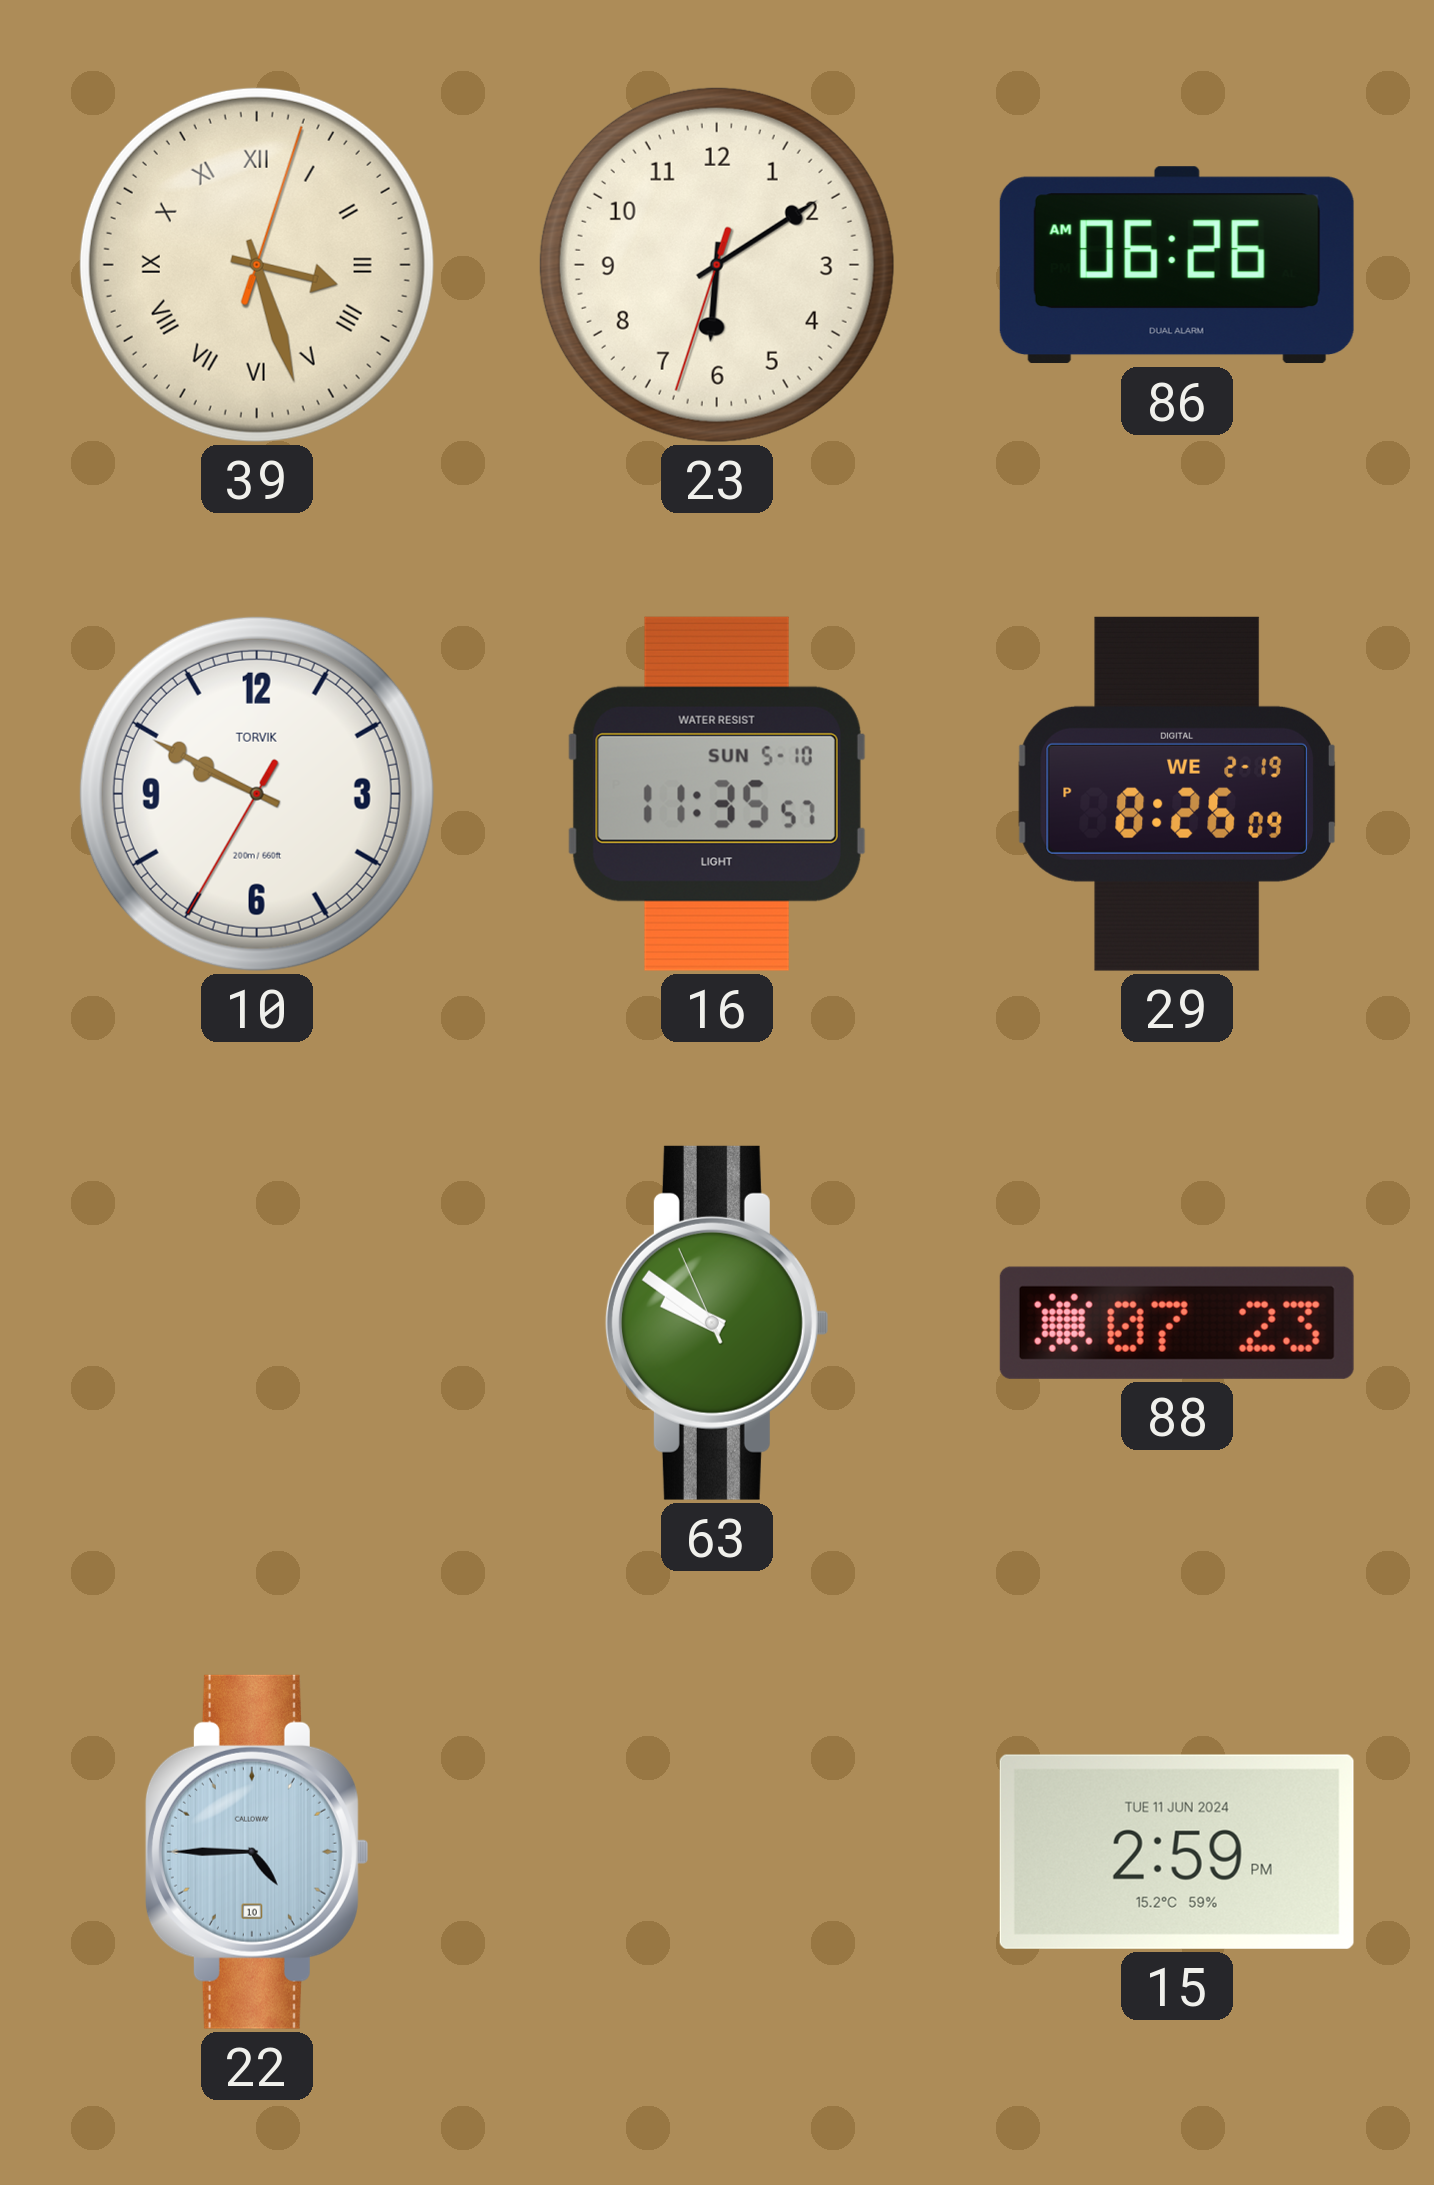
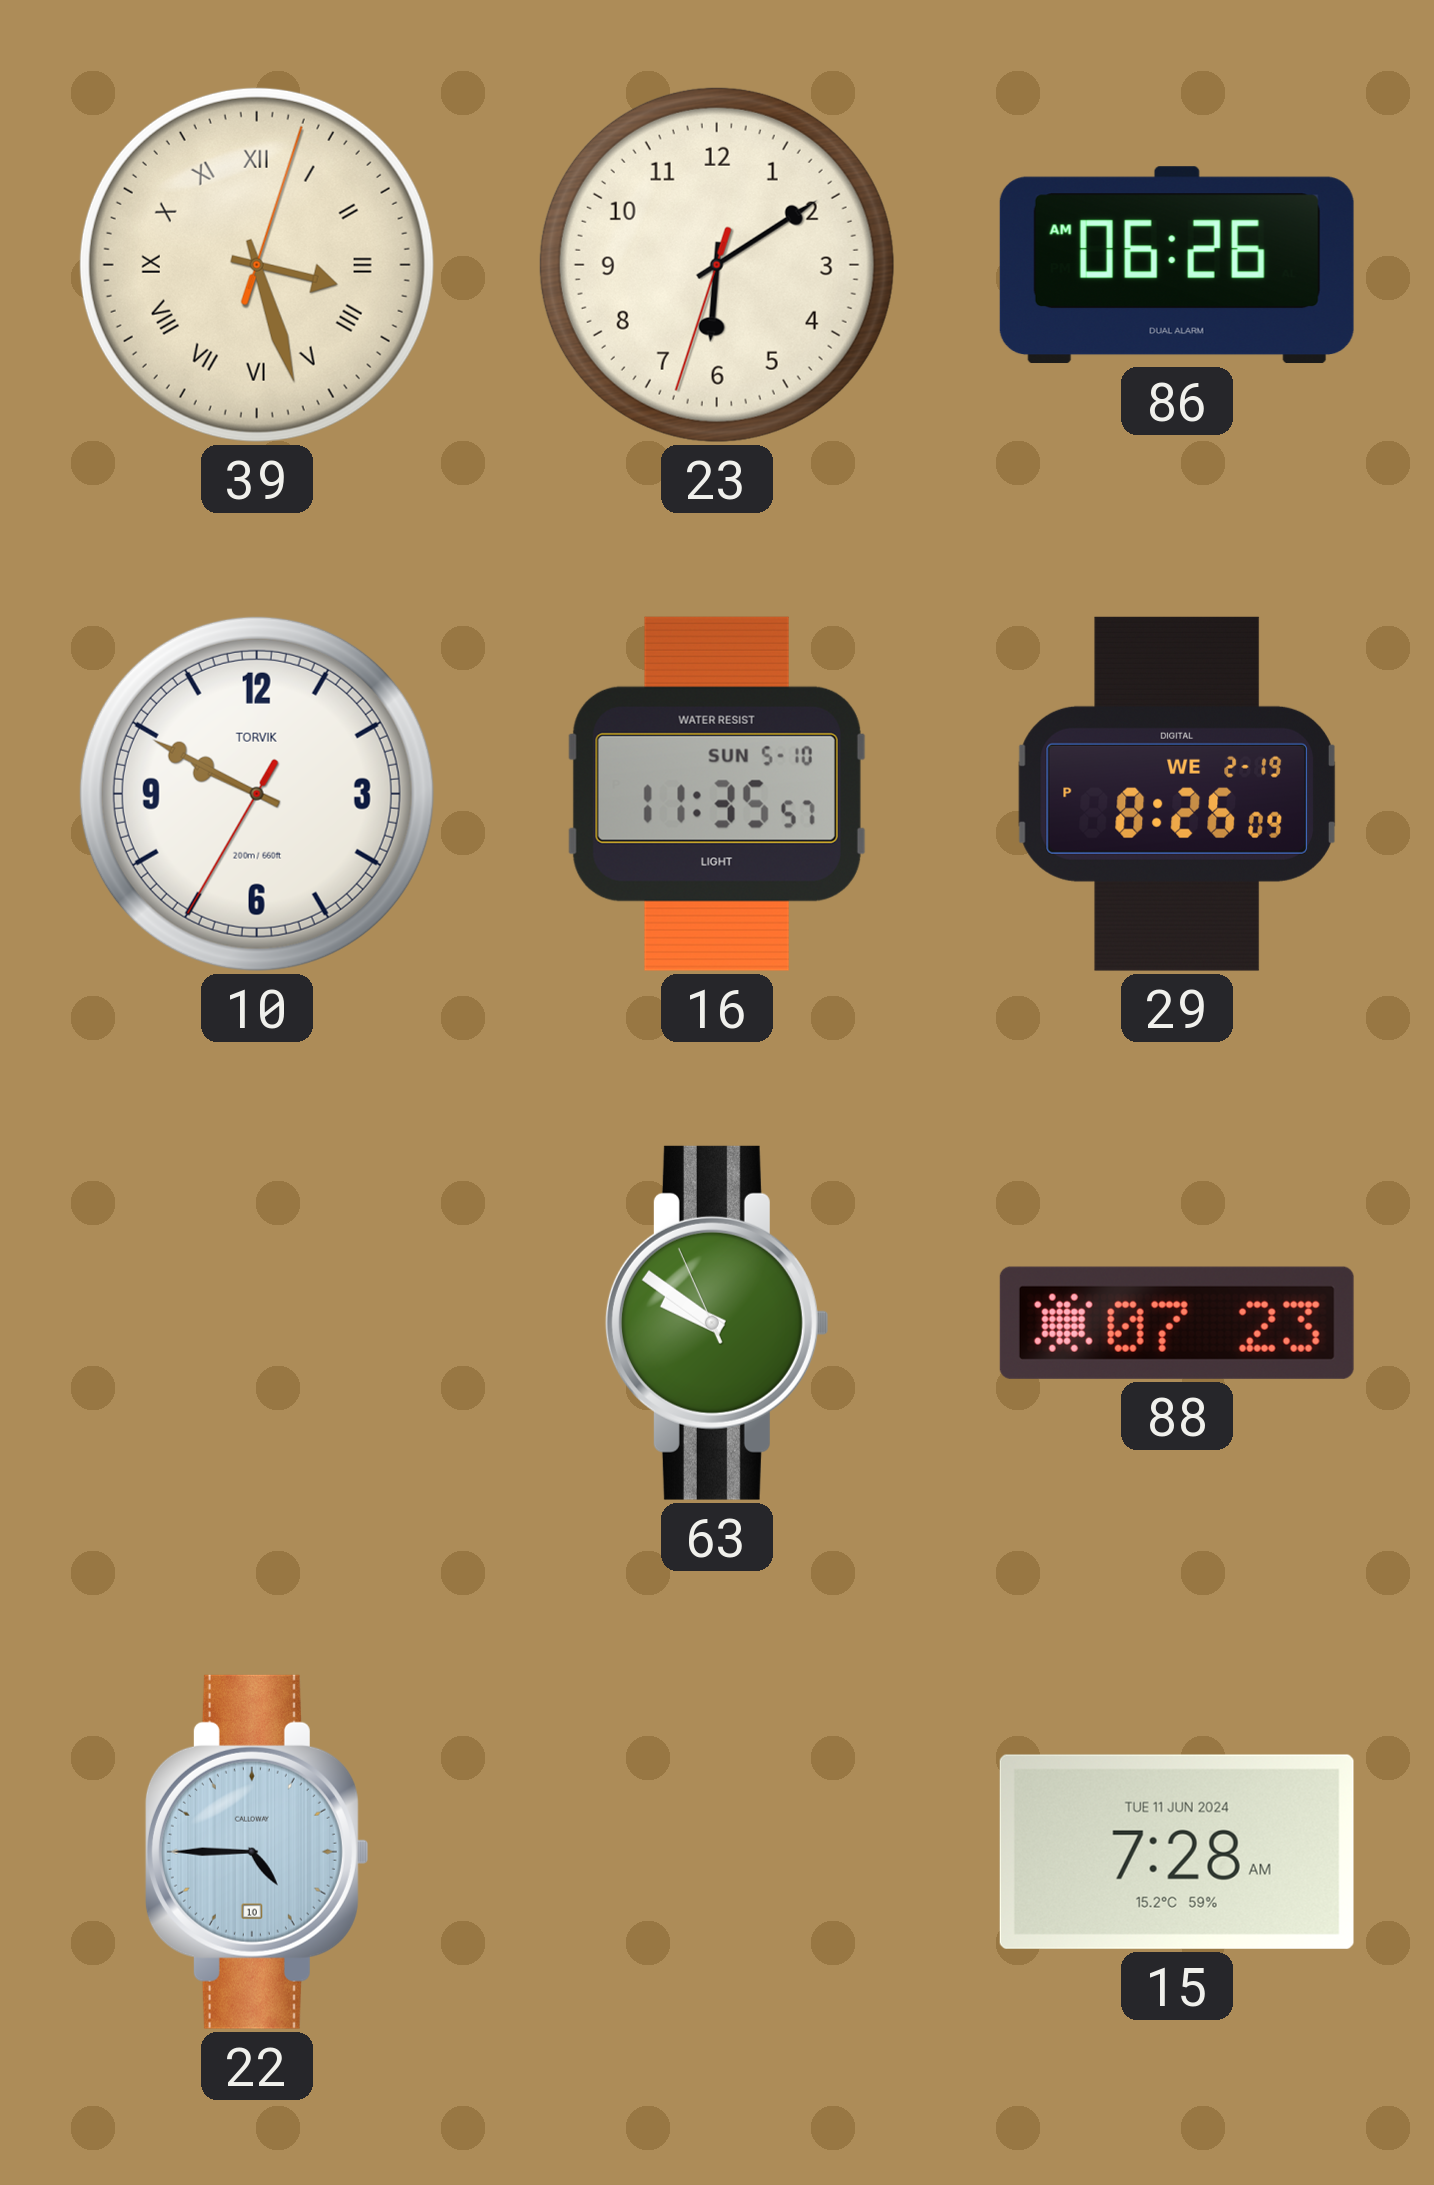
15: 2:59 -> 7:28
